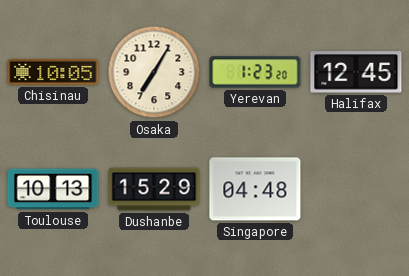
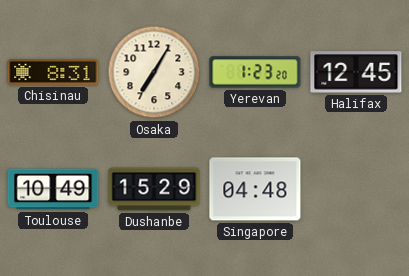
Chisinau: 10:05 -> 8:31
Toulouse: 10:13 -> 10:49
